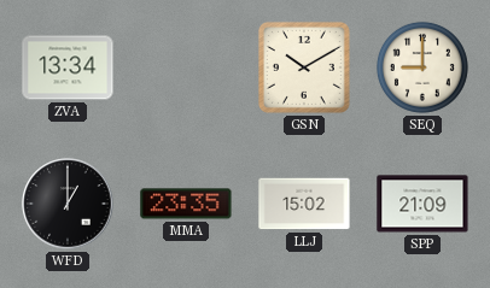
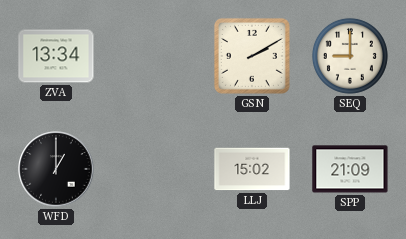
GSN: 10:10 -> 2:10
MMA: 23:35 -> none
